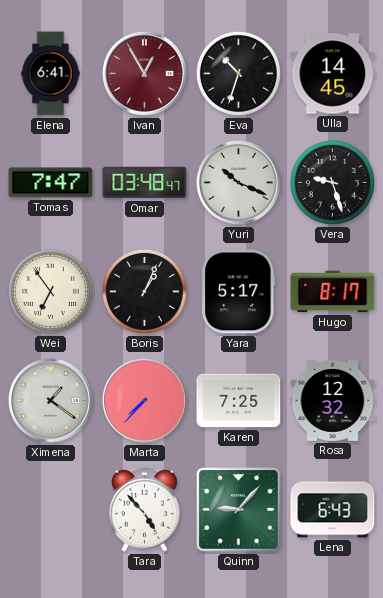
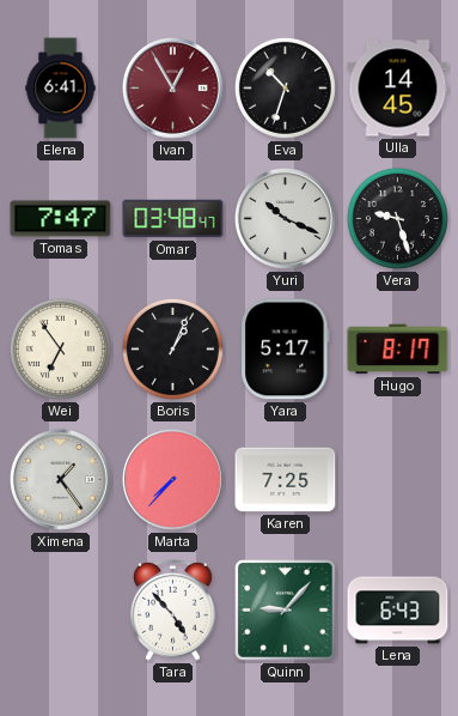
Ximena: 1:21 -> 1:24
Rosa: 12:32 -> none
